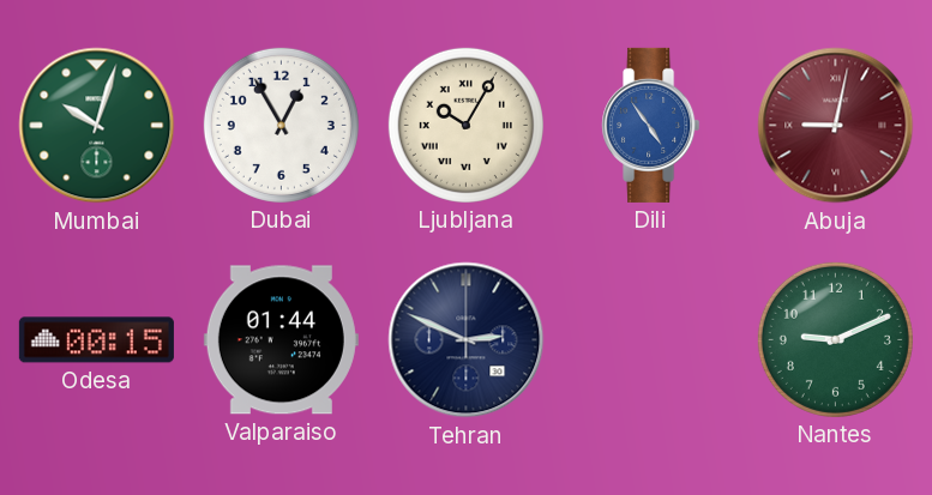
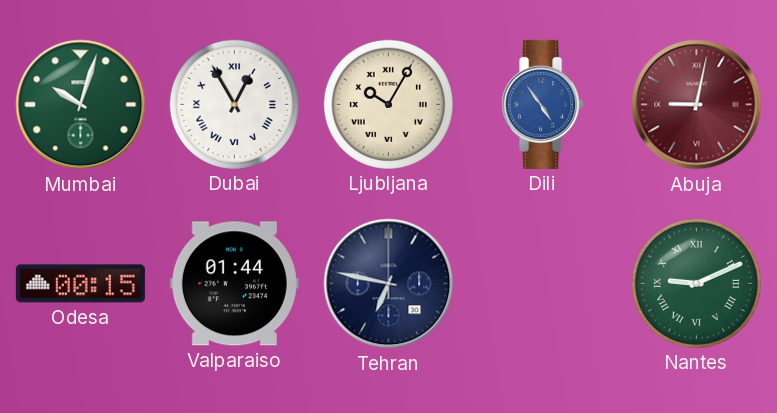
Dubai numerals: Arabic -> Roman
Tehran: 2:49 -> 6:47
Nantes numerals: Arabic -> Roman
